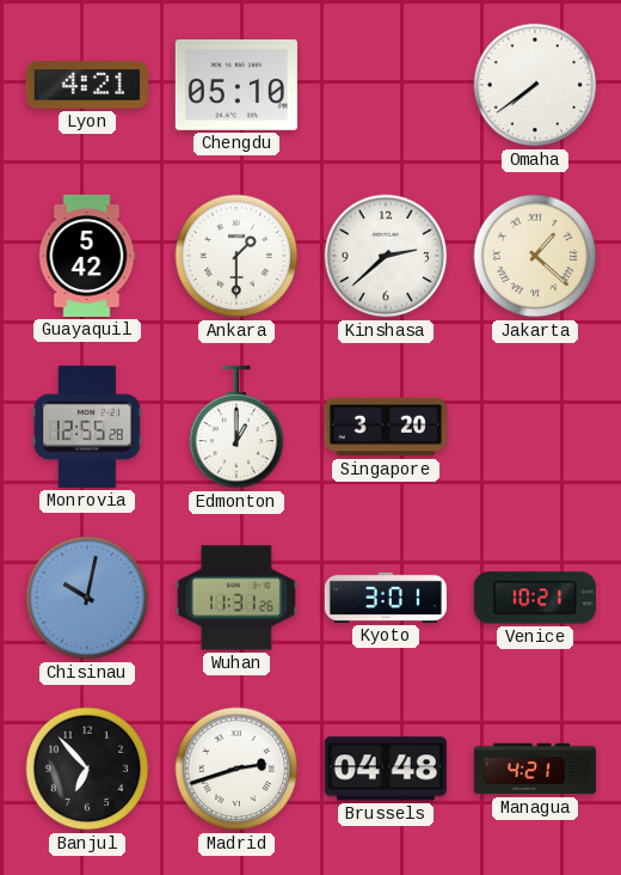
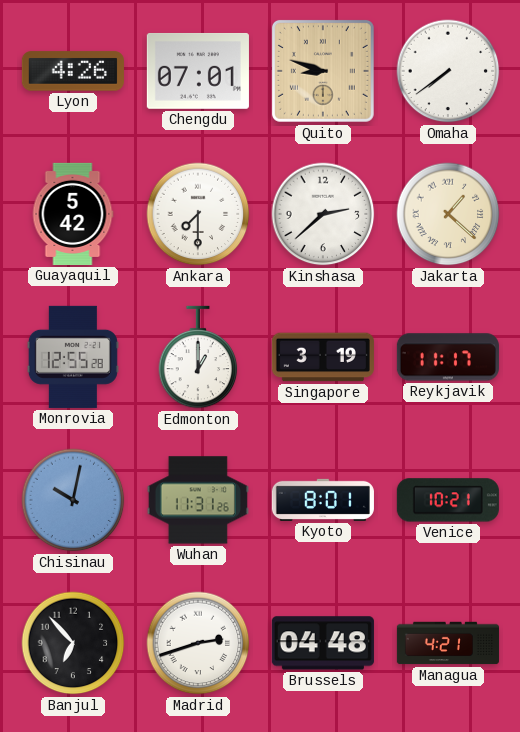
Lyon: 4:21 -> 4:26
Chengdu: 05:10 -> 07:01
Quito: none -> 8:48
Ankara: 1:30 -> 7:30
Singapore: 3:20 -> 3:19
Reykjavik: none -> 11:17
Kyoto: 3:01 -> 8:01
